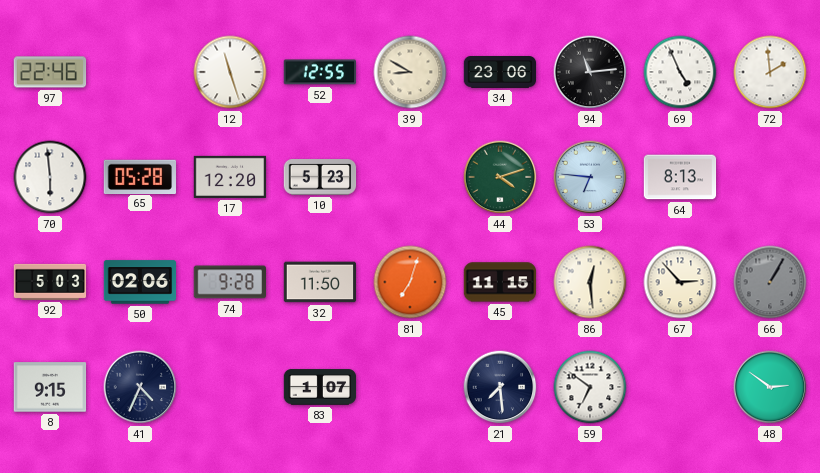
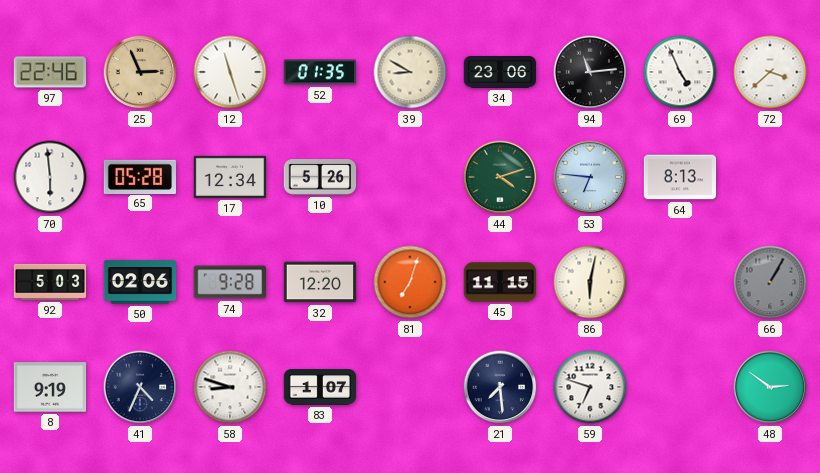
25: none -> 2:56
52: 12:55 -> 01:35
72: 1:59 -> 3:38
17: 12:20 -> 12:34
10: 5:23 -> 5:26
32: 11:50 -> 12:20
86: 12:29 -> 6:02
67: 2:53 -> none
8: 9:15 -> 9:19
58: none -> 8:48
59: 6:51 -> 6:48
